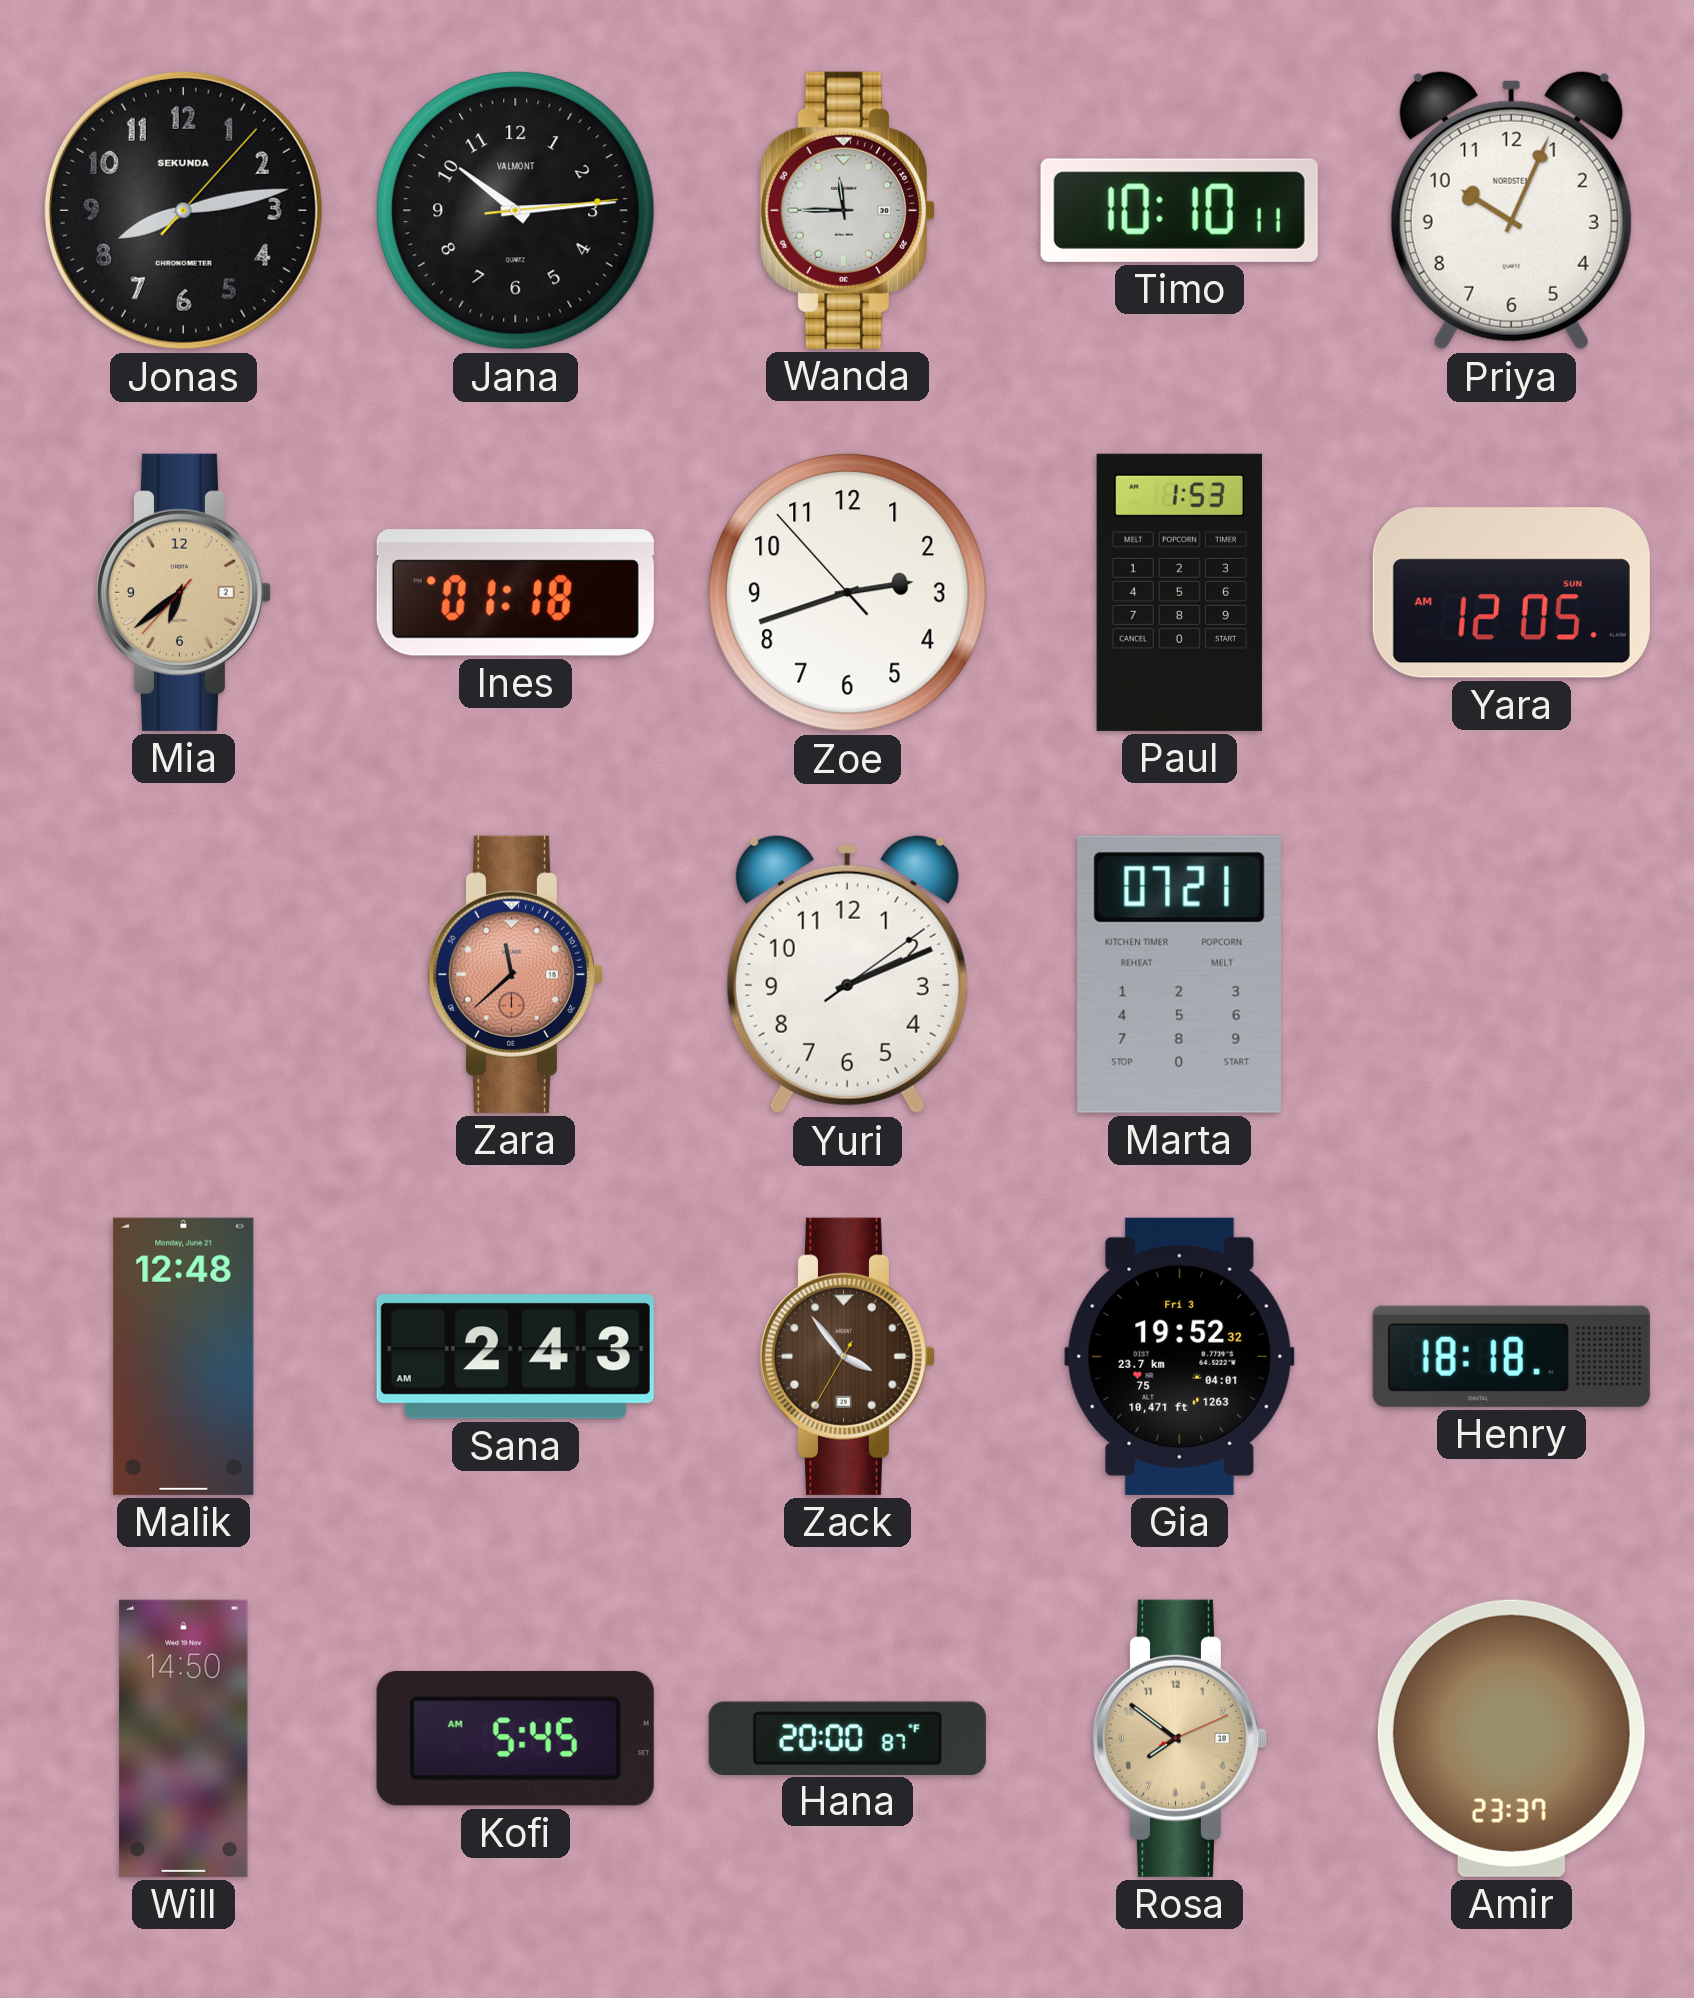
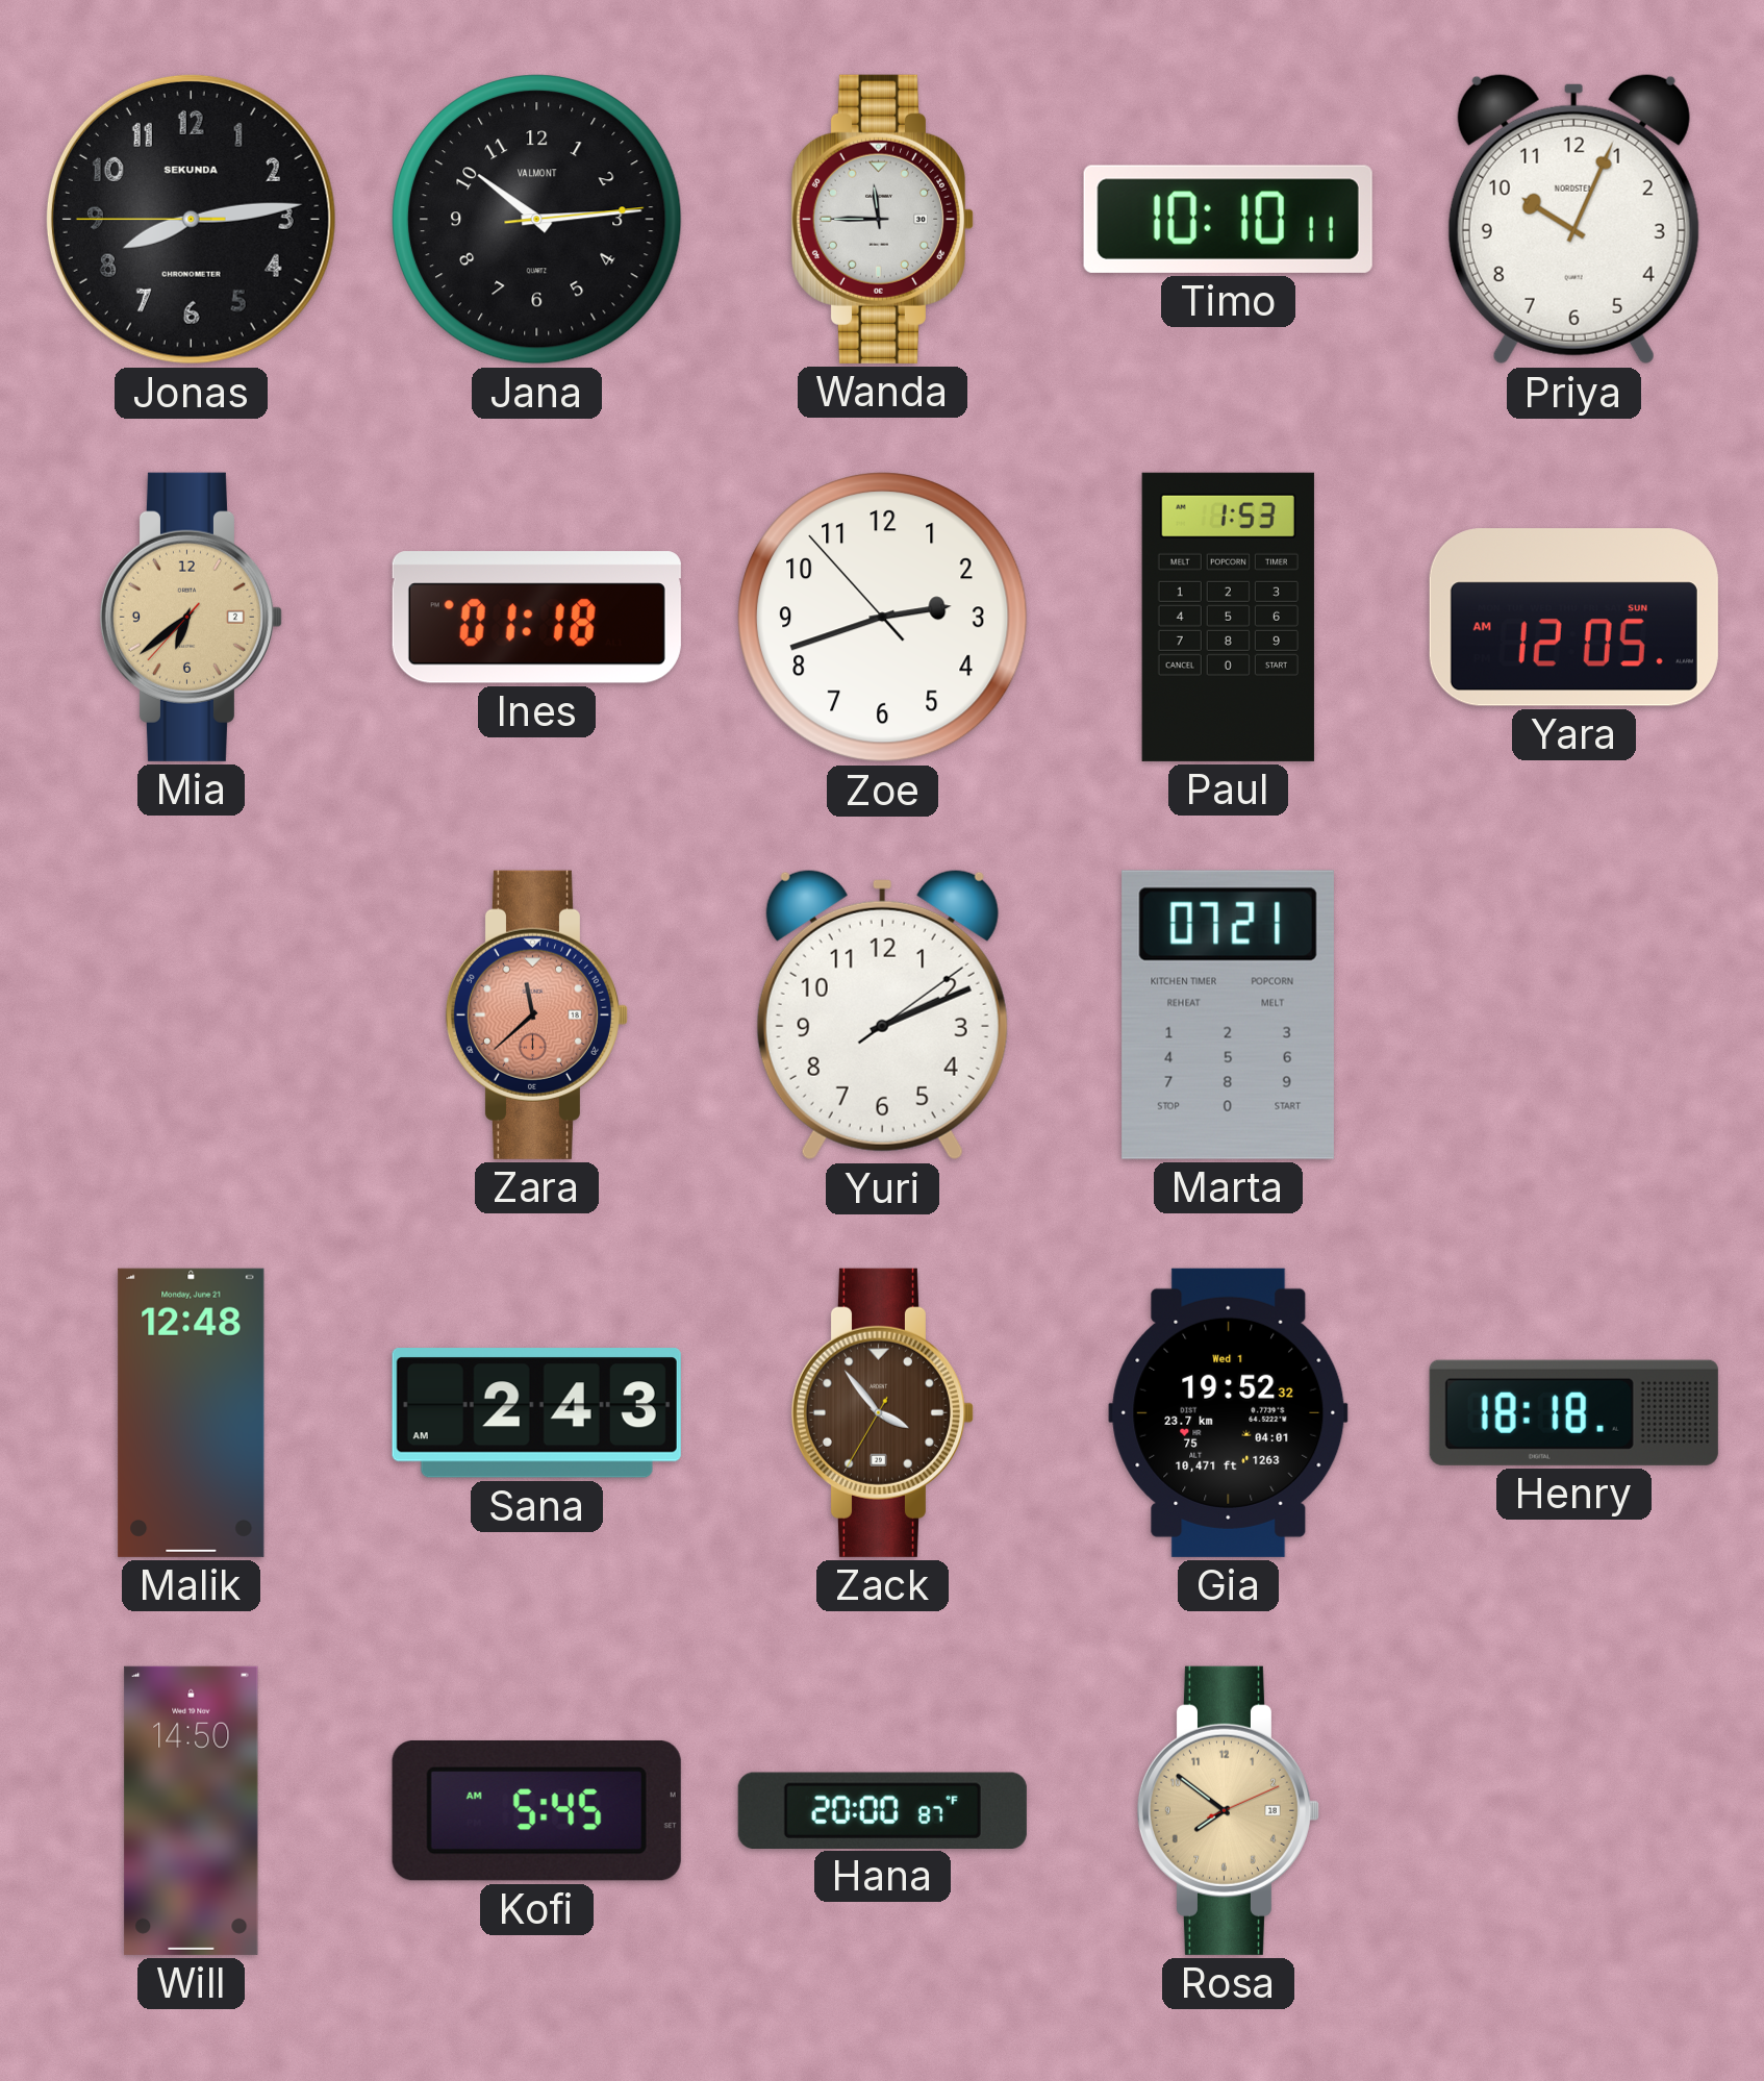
Jonas: 8:13:07 -> 8:13:45
Gia date: Fri 3 -> Wed 1
Amir: 23:37 -> none
